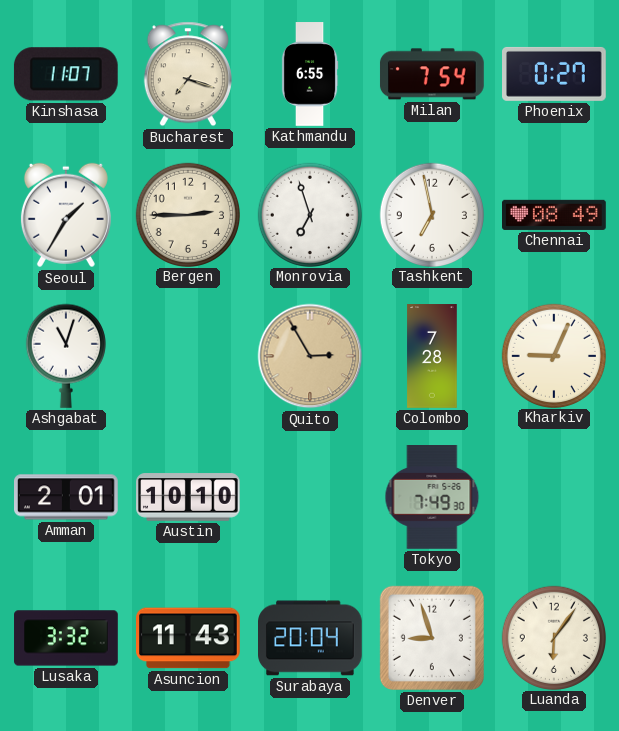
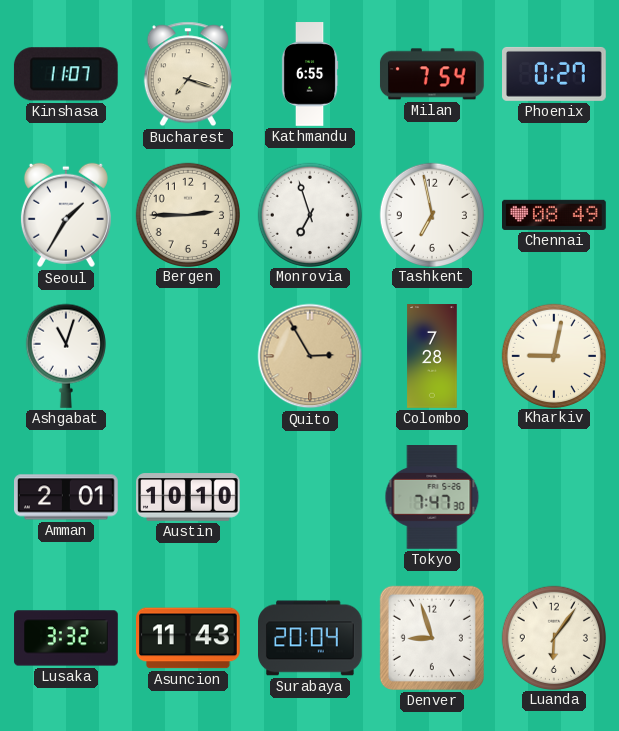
Kharkiv: 9:04 -> 9:02
Tokyo: 7:49 -> 7:47
